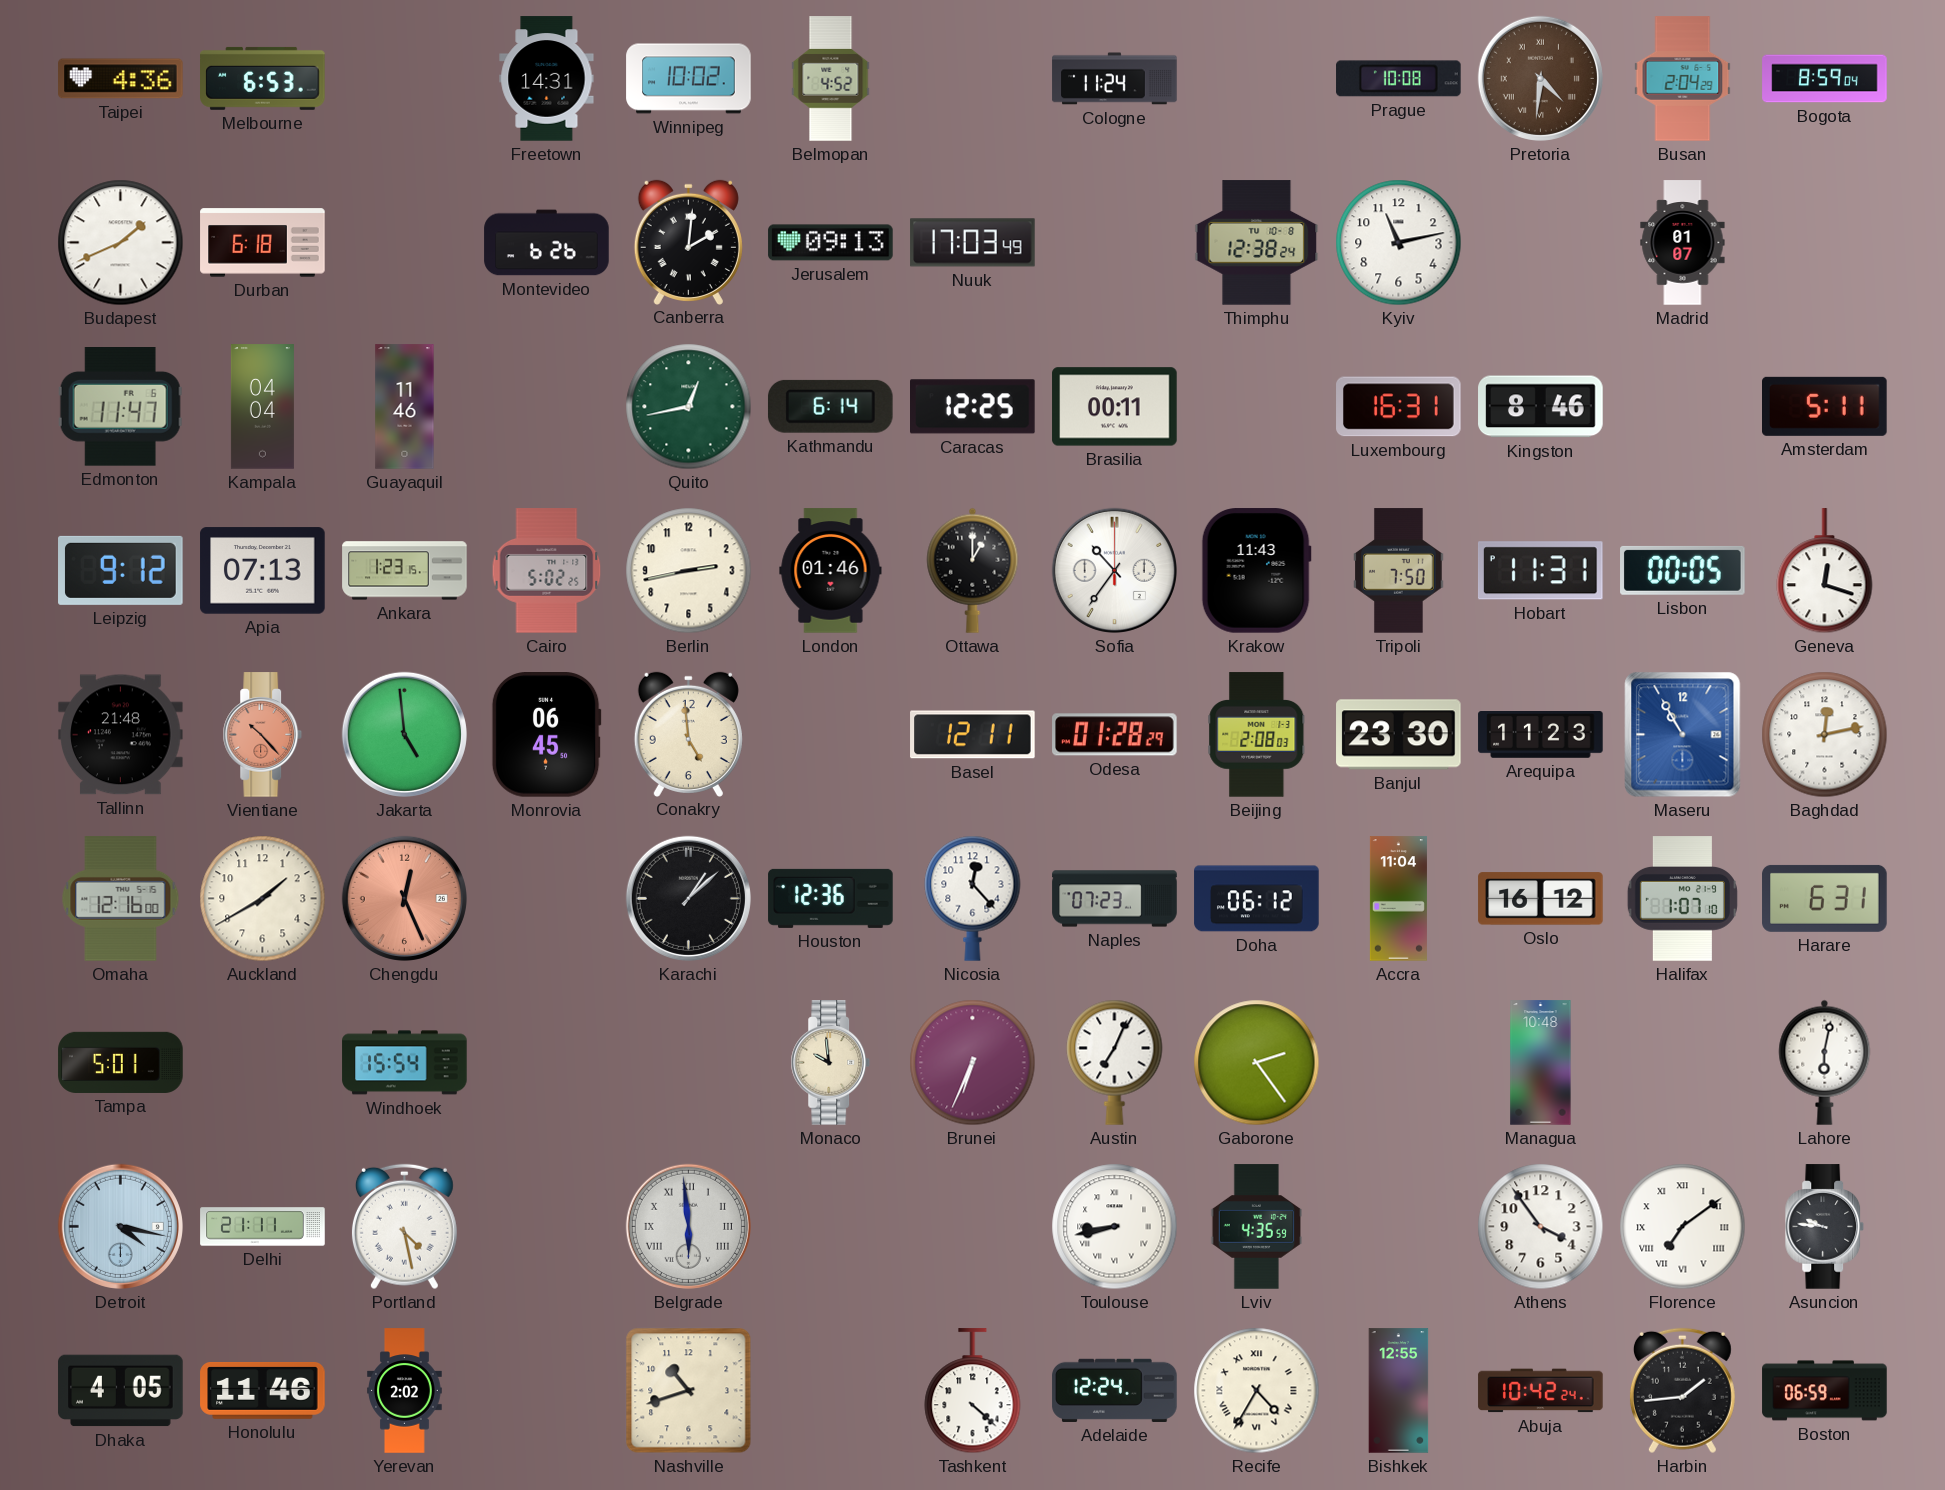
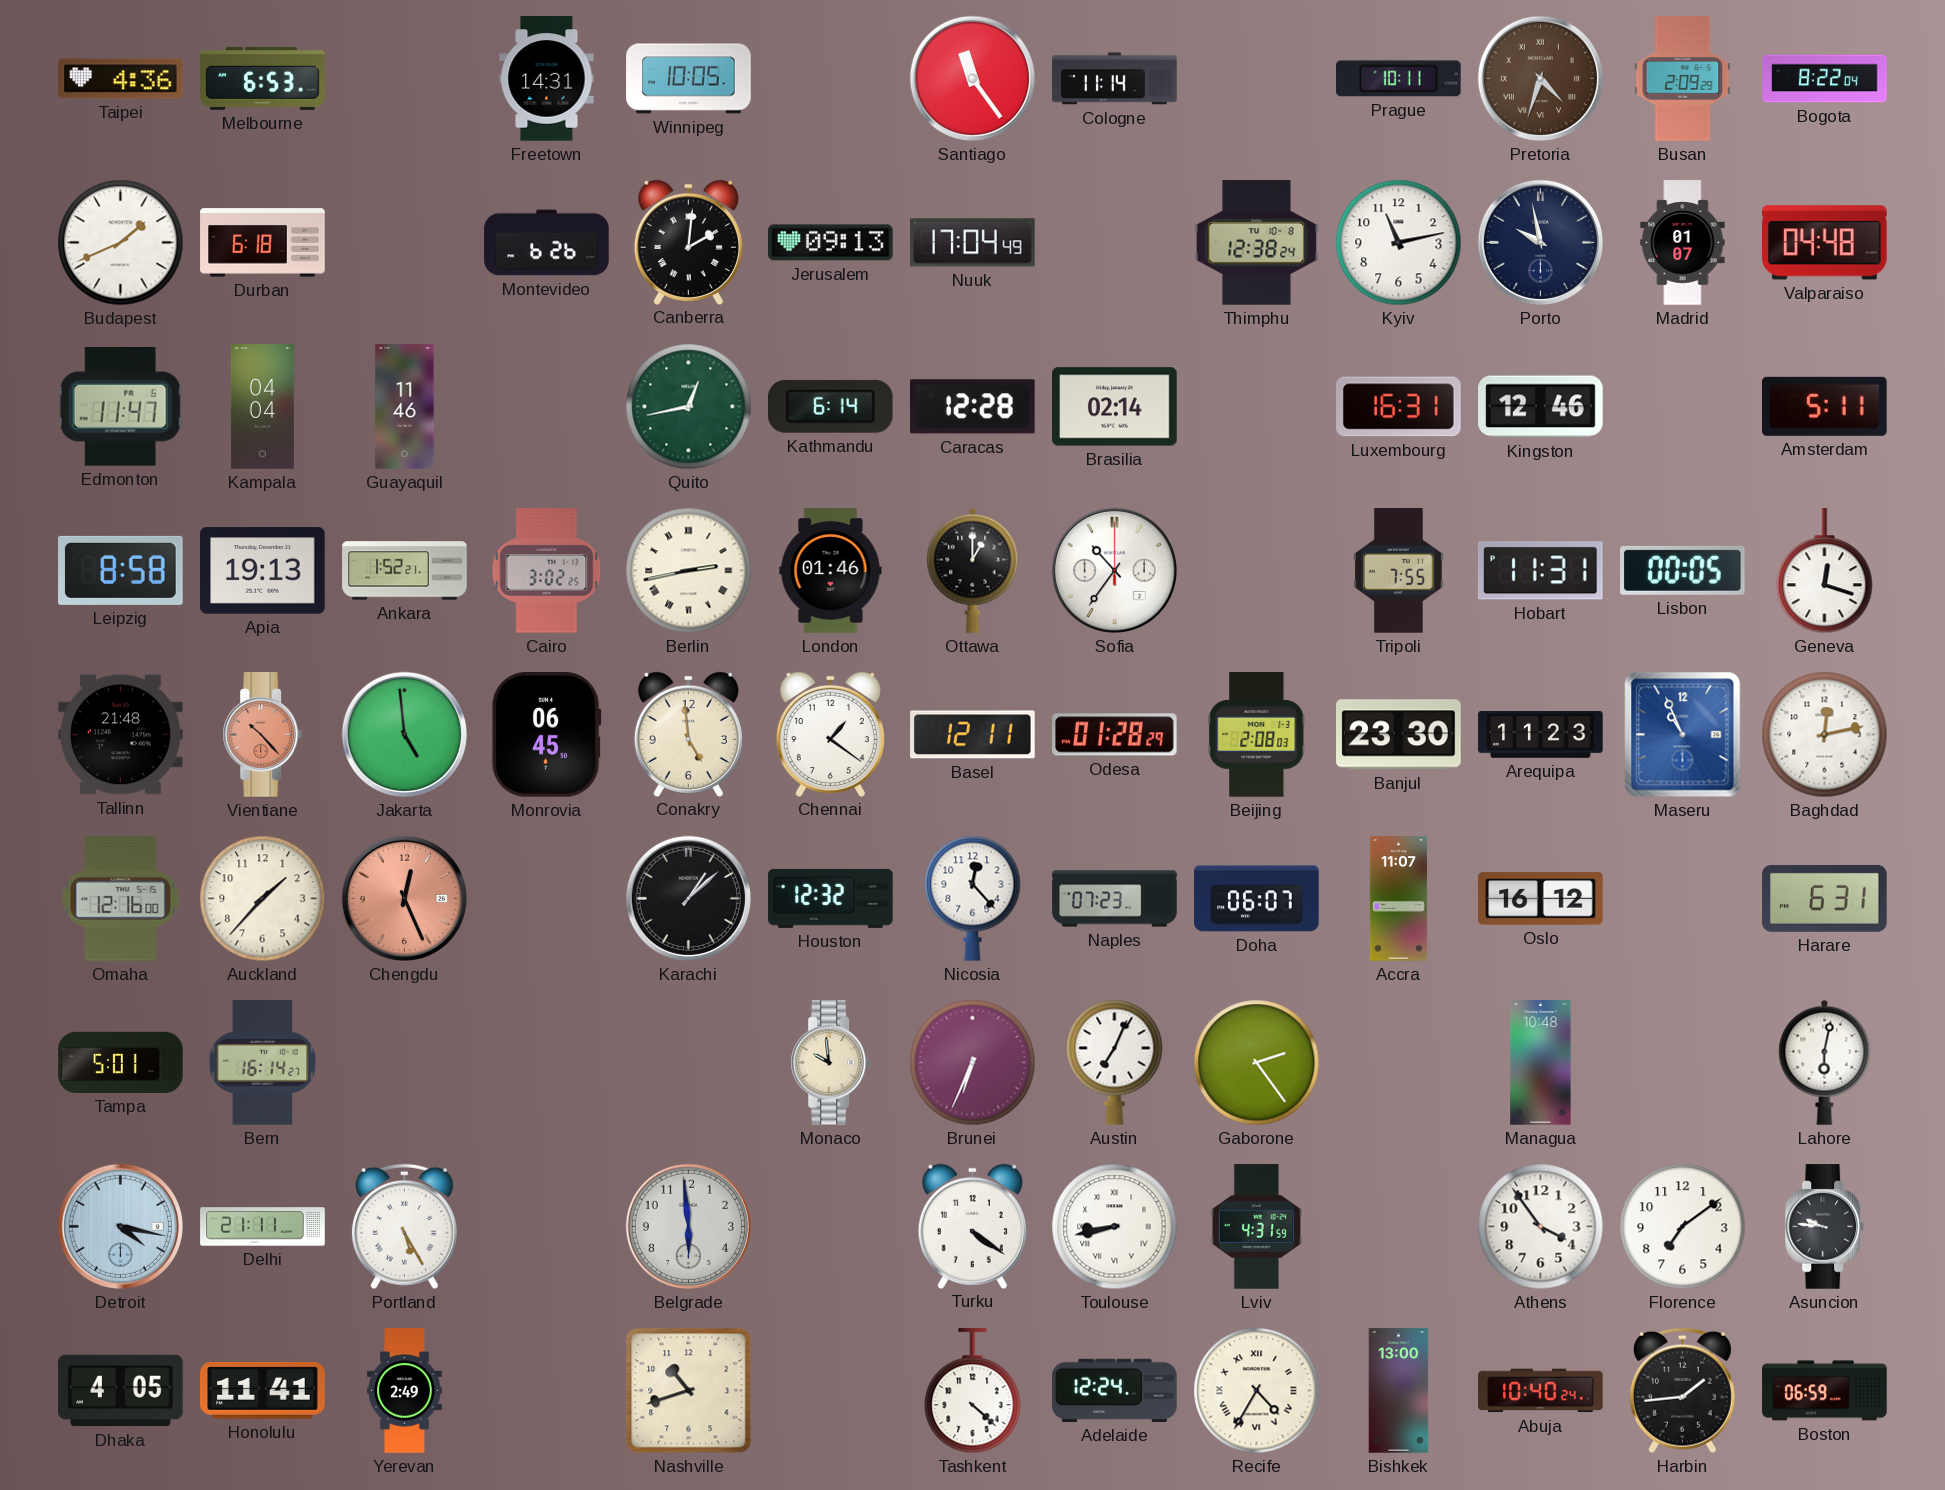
Winnipeg: 10:02 -> 10:05
Belmopan: 4:52 -> none
Santiago: none -> 11:24
Cologne: 11:24 -> 11:14
Prague: 10:08 -> 10:11
Pretoria: 4:31 -> 4:33
Busan: 2:04 -> 2:09
Bogota: 8:59 -> 8:22
Nuuk: 17:03 -> 17:04
Porto: none -> 9:58
Valparaiso: none -> 04:48
Caracas: 12:25 -> 12:28
Brasilia: 00:11 -> 02:14
Kingston: 8:46 -> 12:46
Leipzig: 9:12 -> 8:58
Apia: 07:13 -> 19:13
Ankara: 1:23 -> 1:52
Cairo: 5:02 -> 3:02
Berlin numerals: Arabic -> Roman
Krakow: 11:43 -> none
Tripoli: 7:50 -> 7:55
Chennai: none -> 1:21
Maseru: 10:55 -> 10:56
Auckland: 1:40 -> 1:37
Houston: 12:36 -> 12:32
Doha: 06:12 -> 06:07
Accra: 11:04 -> 11:07
Halifax: 1:07 -> none
Bern: none -> 16:14
Windhoek: 15:54 -> none
Portland: 4:28 -> 5:25
Belgrade numerals: Roman -> Arabic
Turku: none -> 4:21
Lviv: 4:35 -> 4:31
Florence numerals: Roman -> Arabic
Honolulu: 11:46 -> 11:41
Yerevan: 2:02 -> 2:49
Bishkek: 12:55 -> 13:00
Abuja: 10:42 -> 10:40
